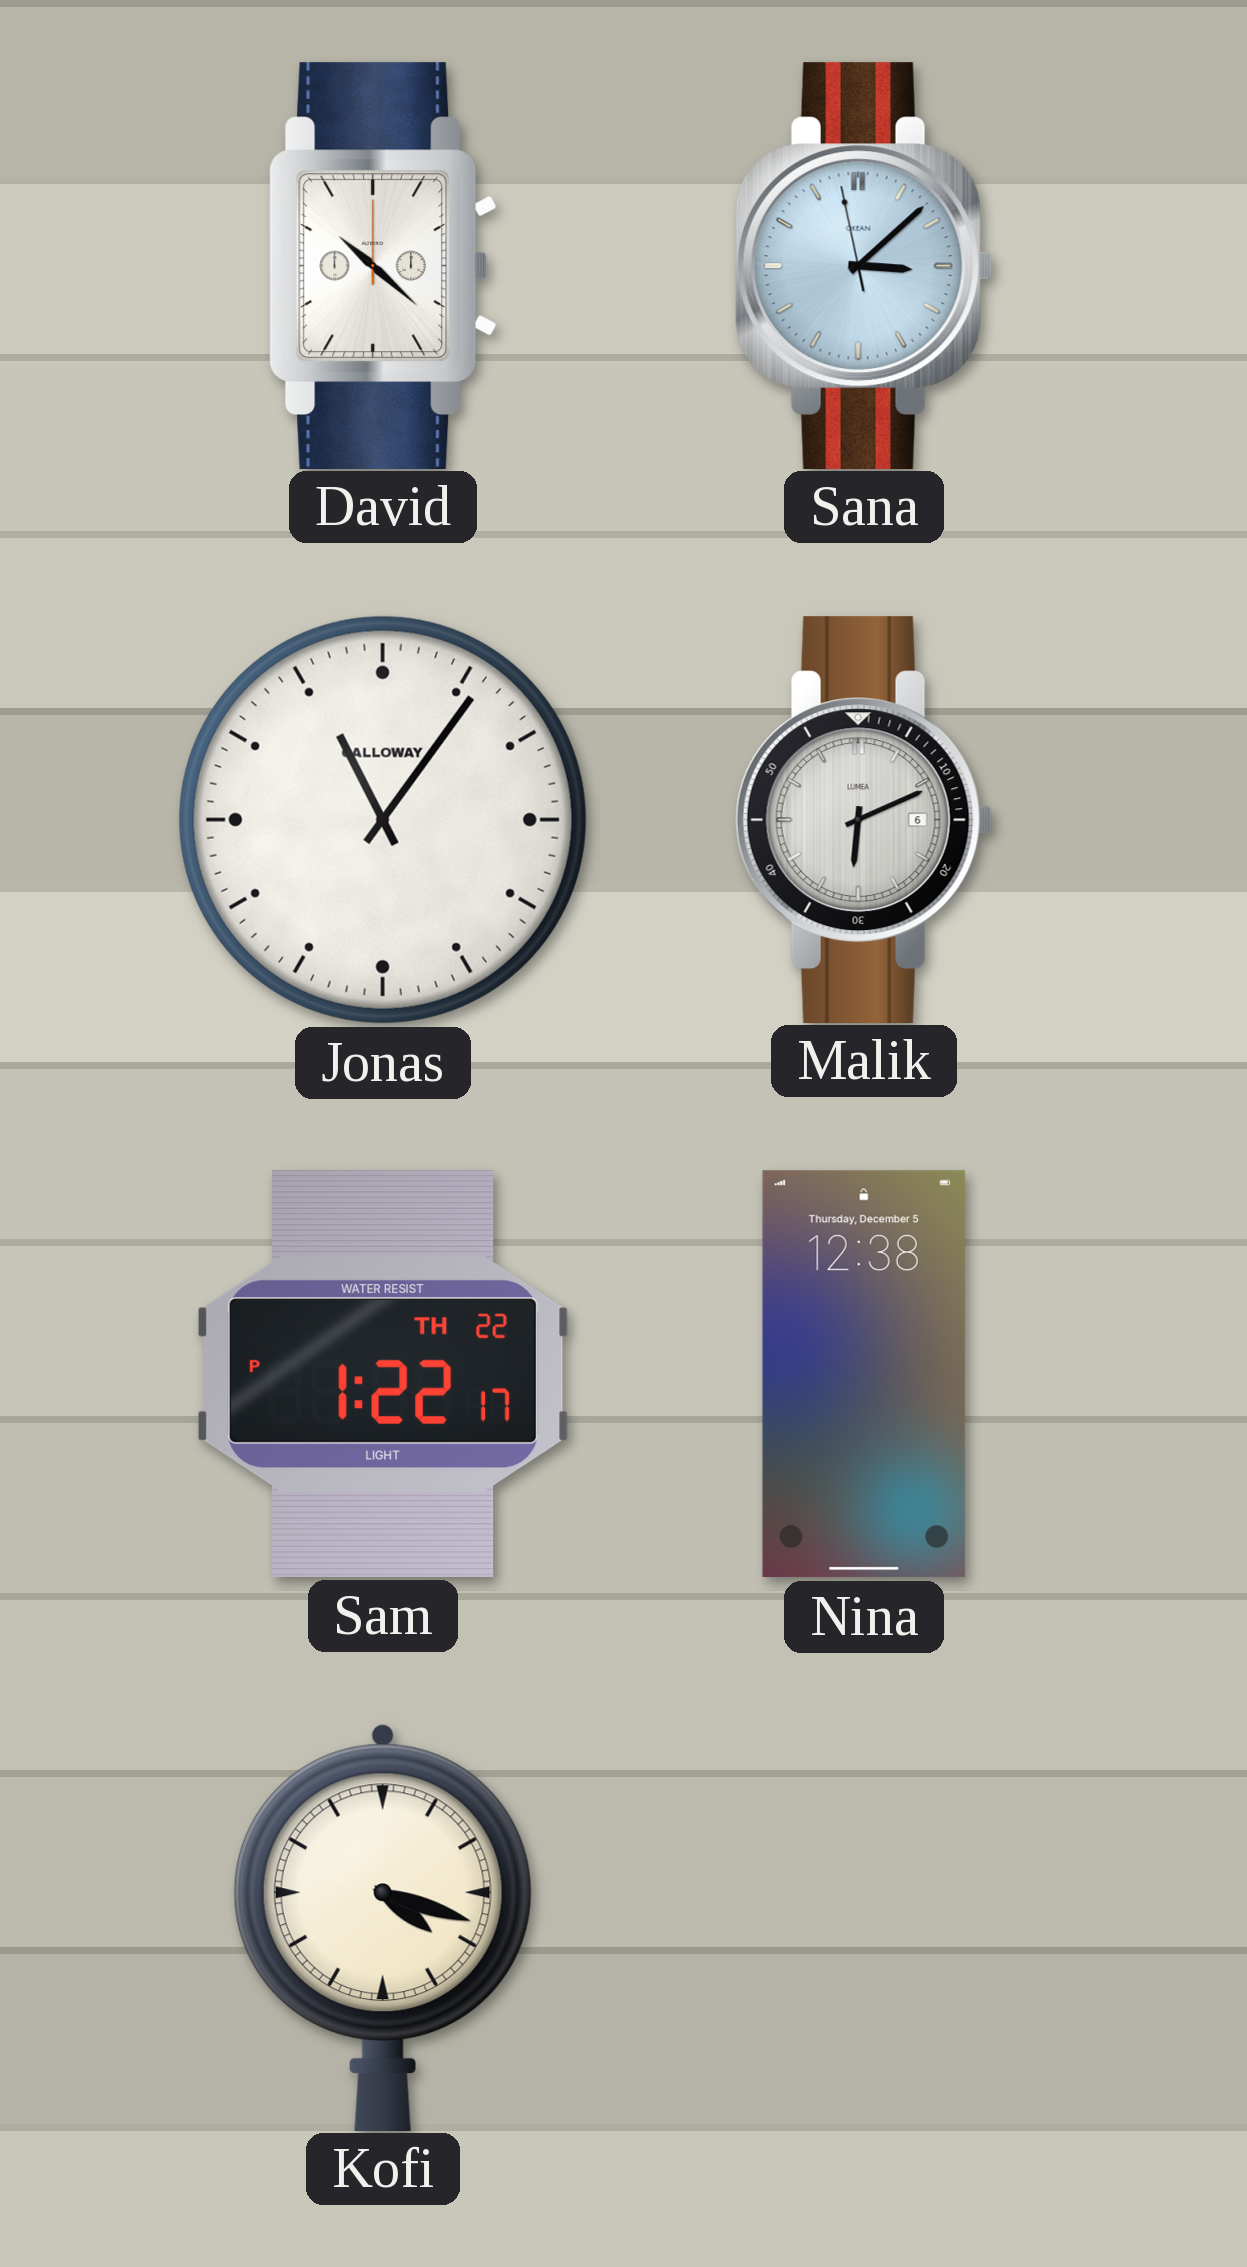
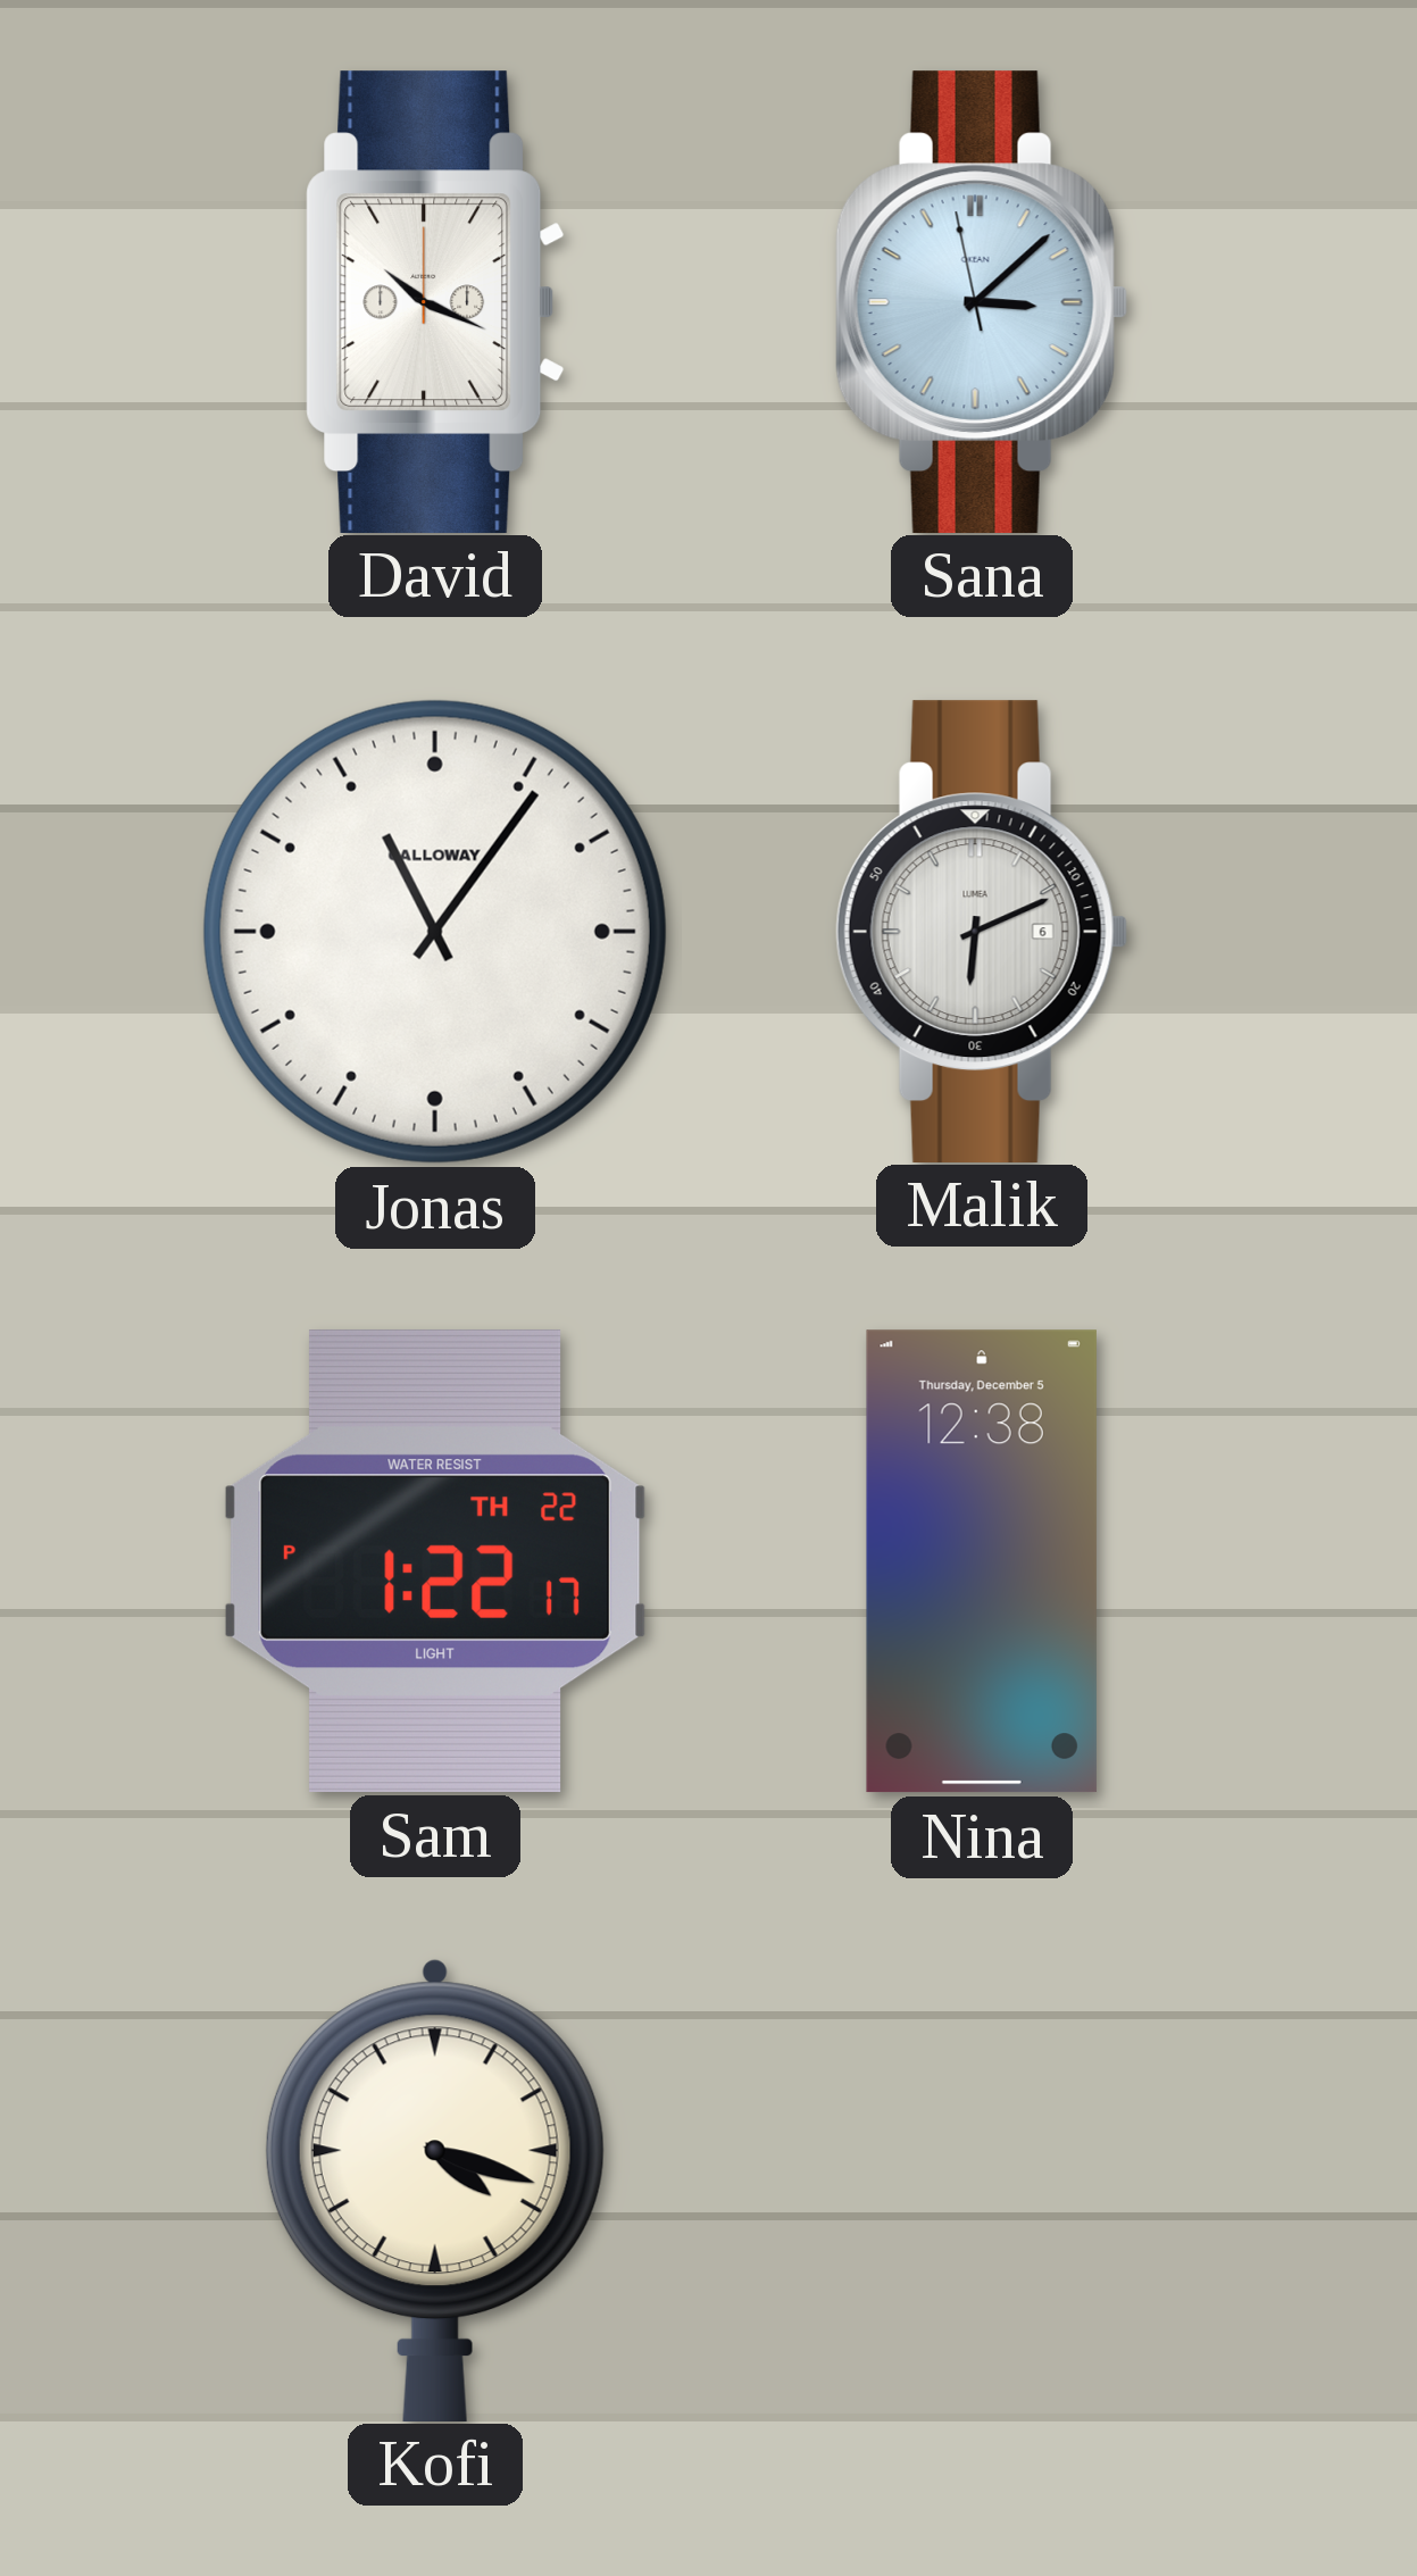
David: 10:22 -> 10:19
